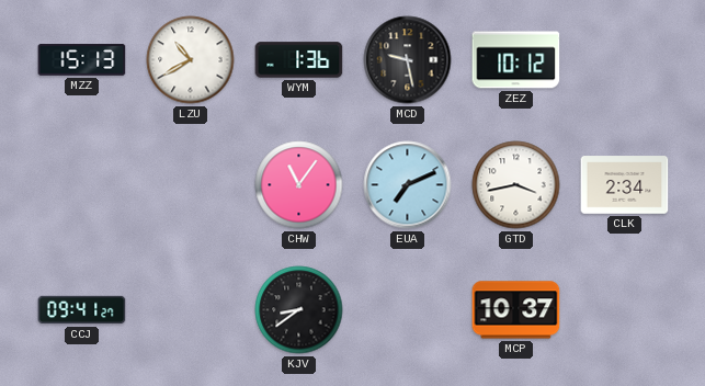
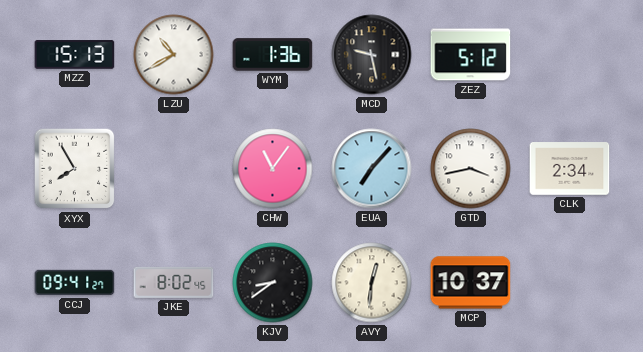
ZEZ: 10:12 -> 5:12
XYX: none -> 7:55
EUA: 7:11 -> 7:07
JKE: none -> 8:02
AVY: none -> 12:31
